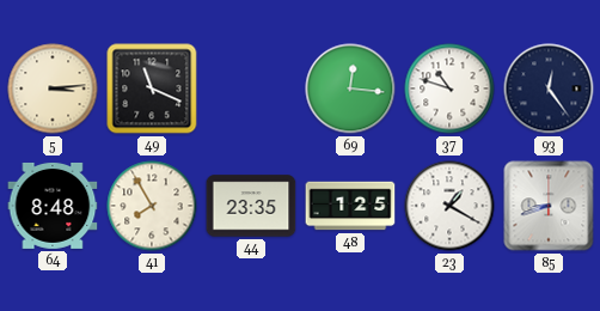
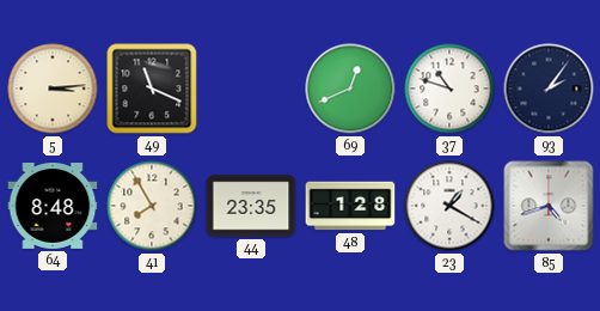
69: 12:16 -> 12:41
93: 12:24 -> 2:06
48: 1:25 -> 1:28
85: 8:42 -> 4:42
